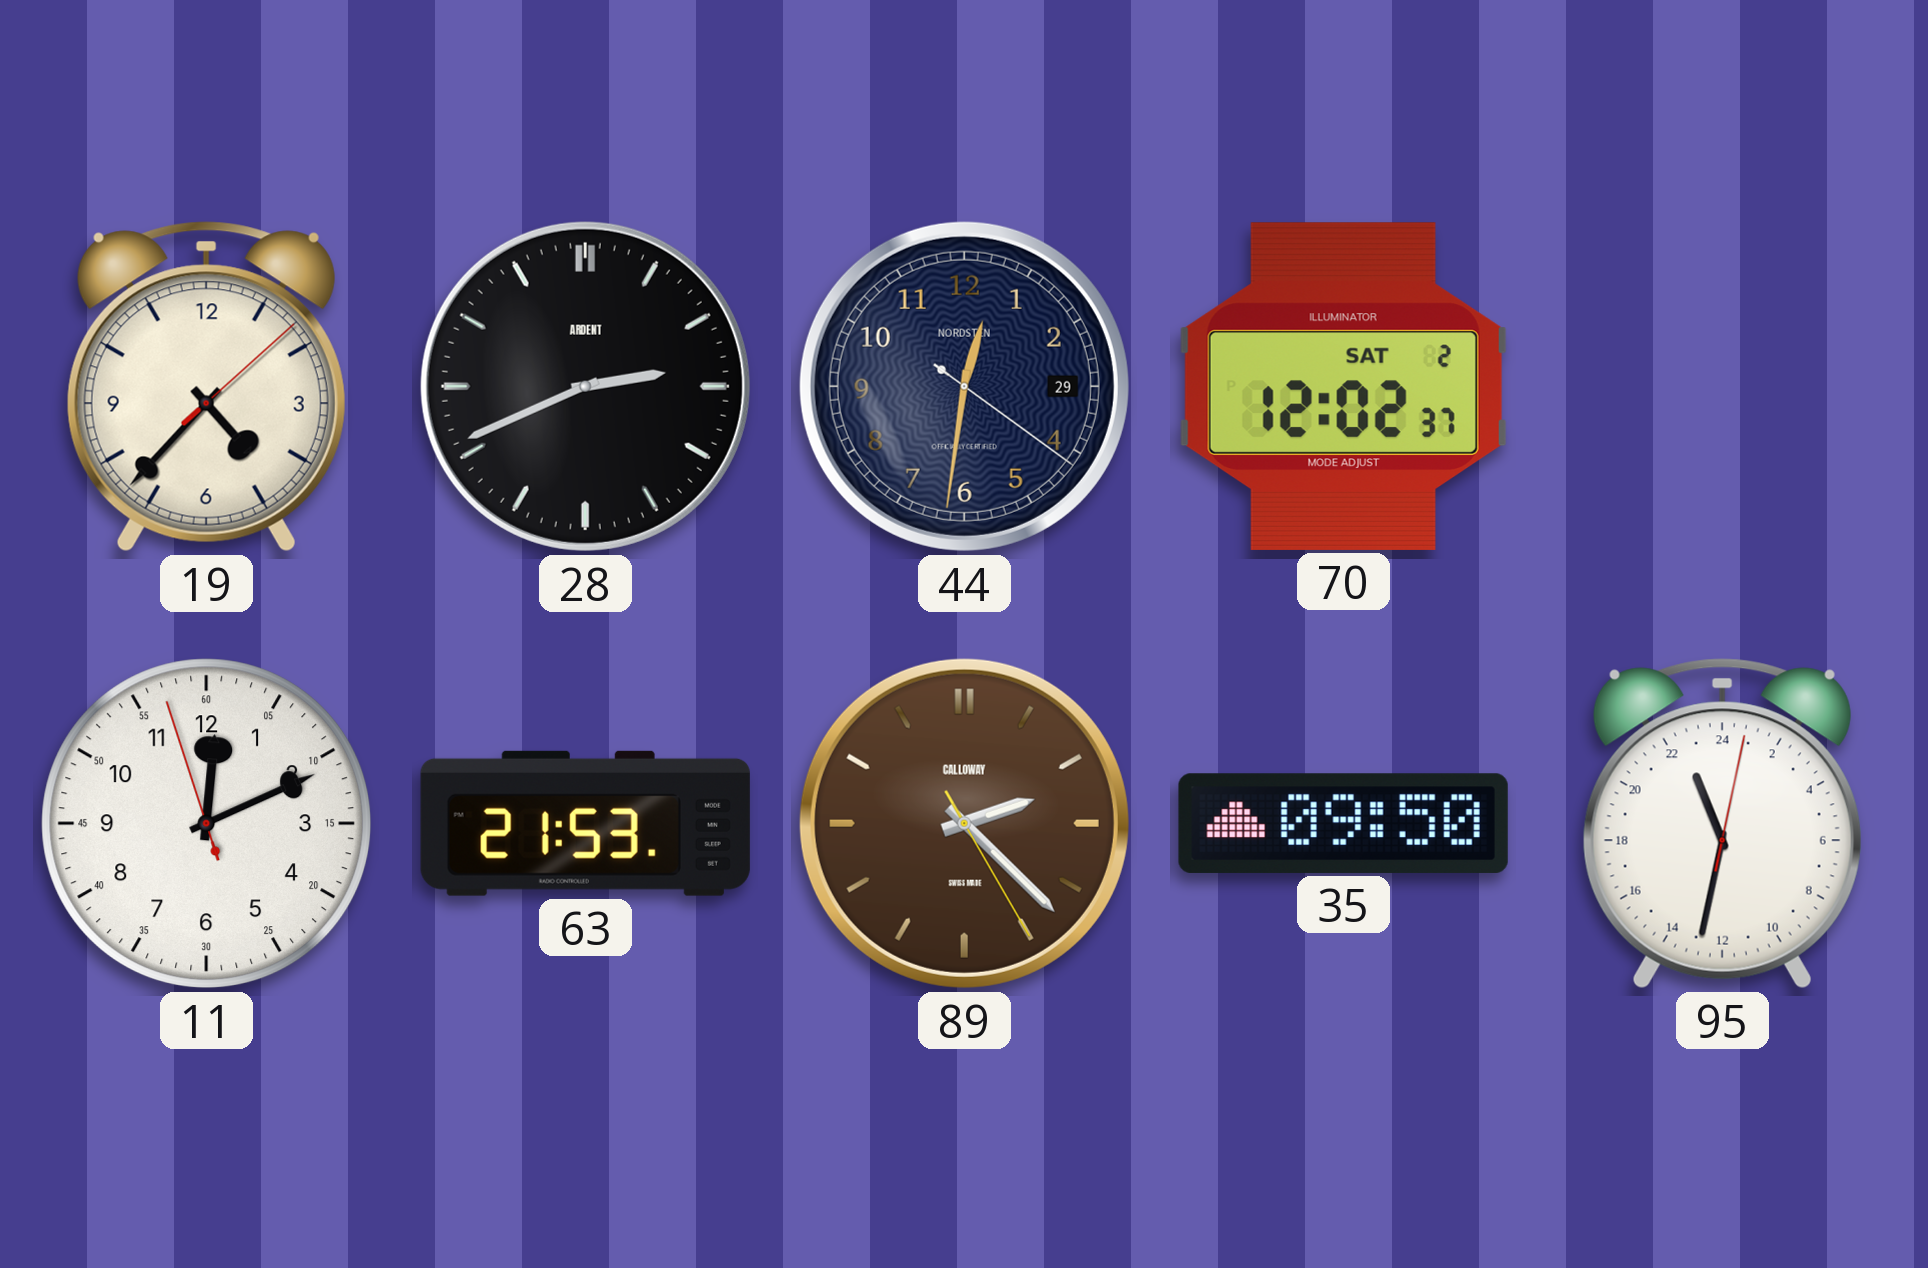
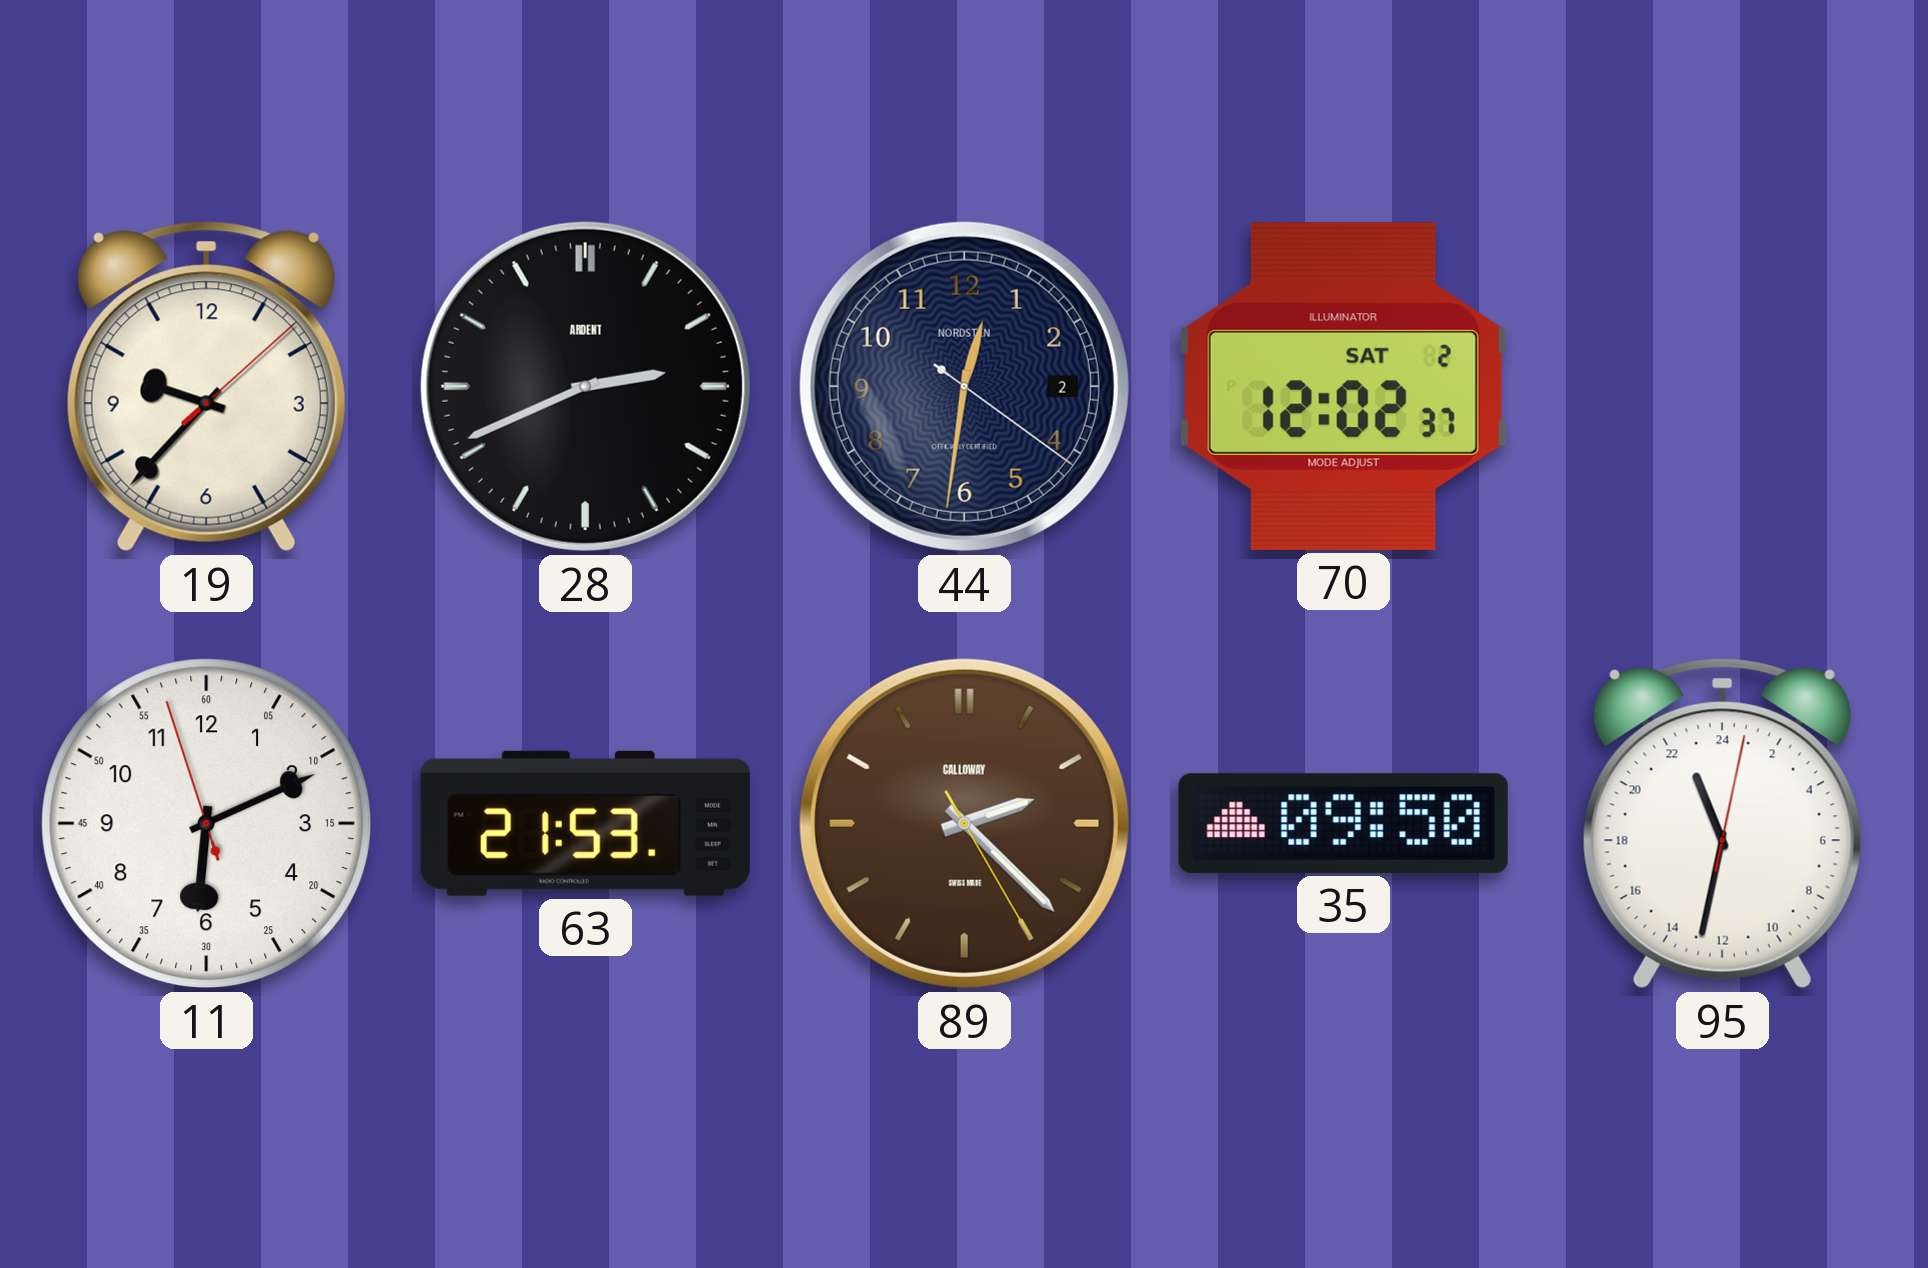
19: 4:37 -> 9:37
44 date: 29 -> 2
11: 12:10 -> 6:10
